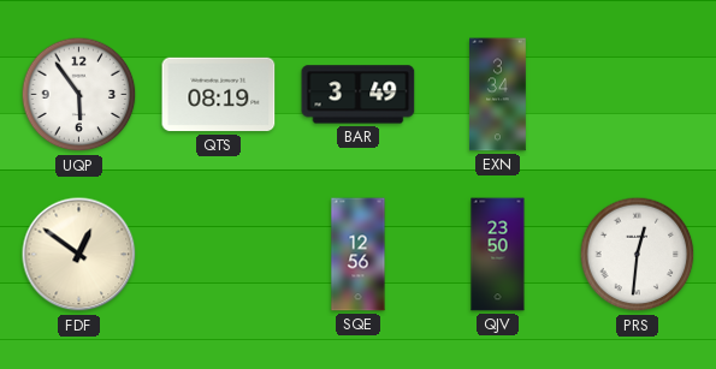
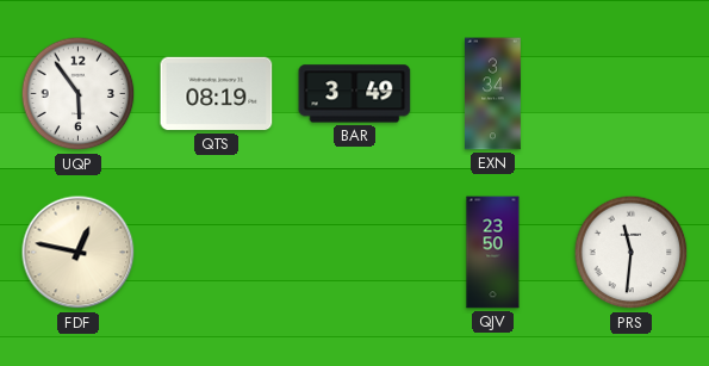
FDF: 12:51 -> 12:47
SQE: 12:56 -> none
PRS: 12:31 -> 11:31
